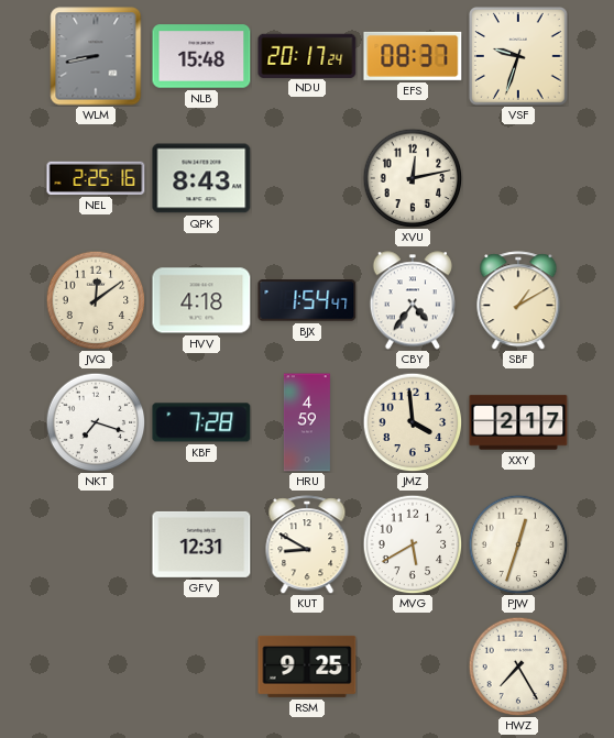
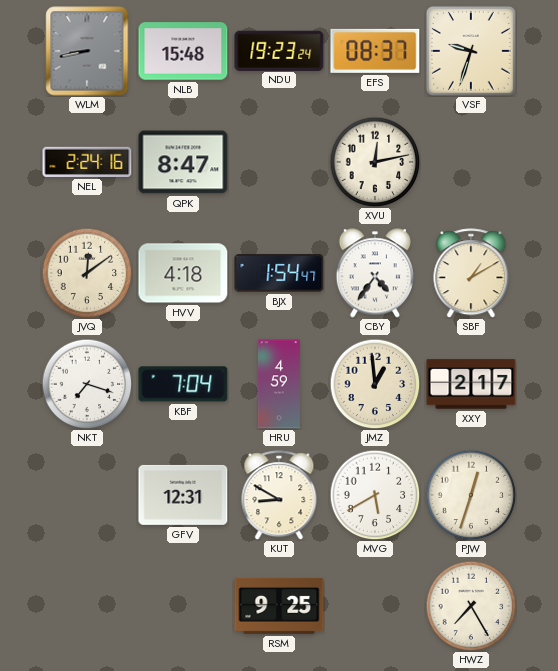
NDU: 20:17 -> 19:23
NEL: 2:25 -> 2:24
QPK: 8:43 -> 8:47
KBF: 7:28 -> 7:04
JMZ: 3:59 -> 12:59
